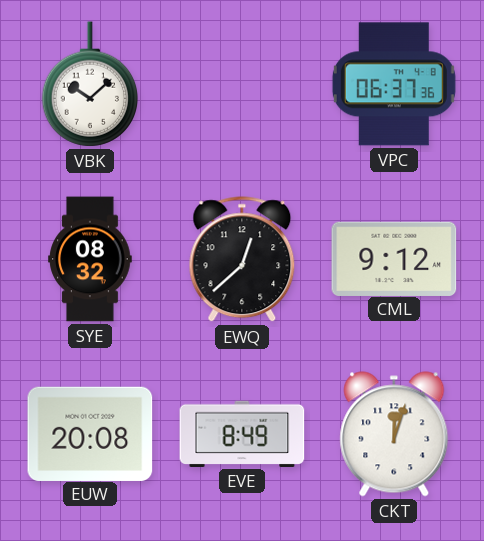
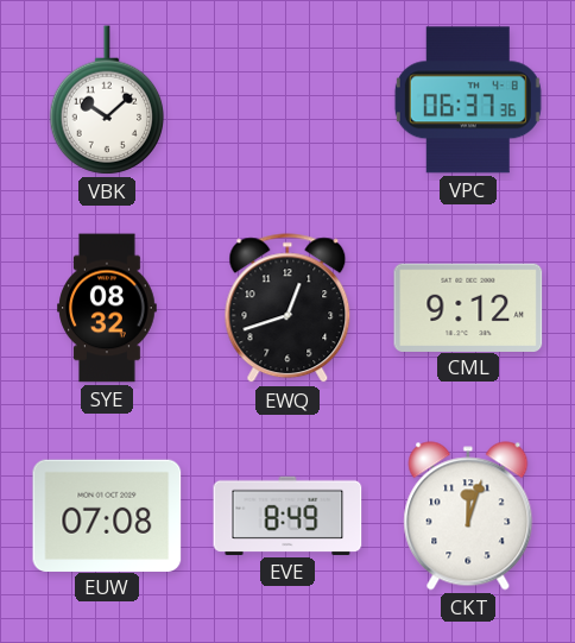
EWQ: 12:38 -> 12:42
EUW: 20:08 -> 07:08
